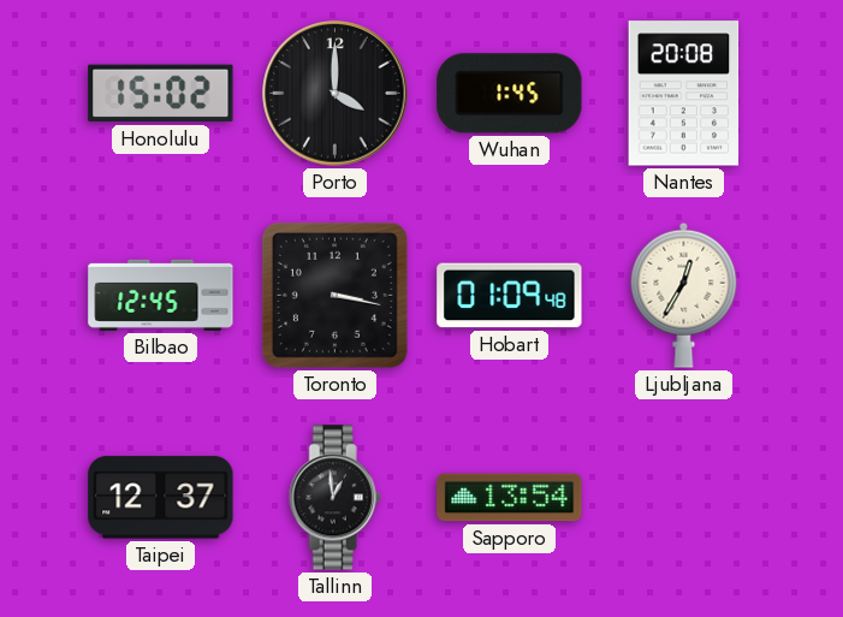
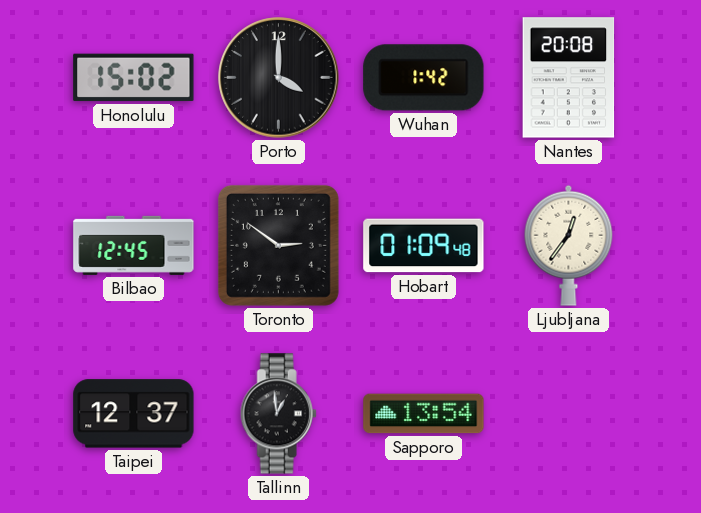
Wuhan: 1:45 -> 1:42
Toronto: 3:17 -> 2:51
Ljubljana: 12:35 -> 12:36
